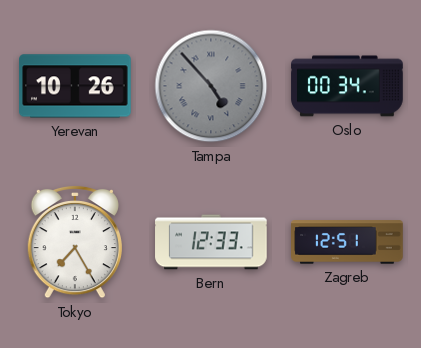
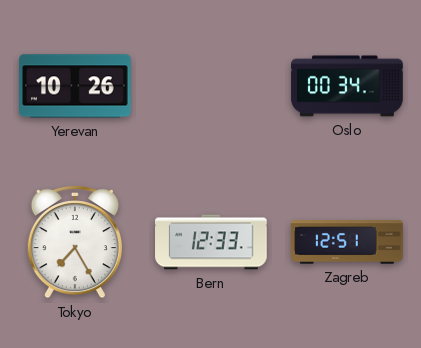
Tampa: 4:53 -> none
